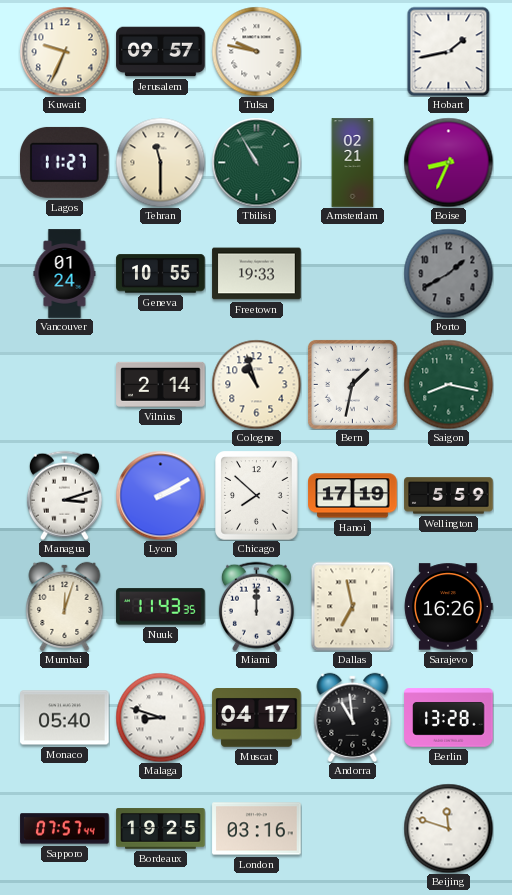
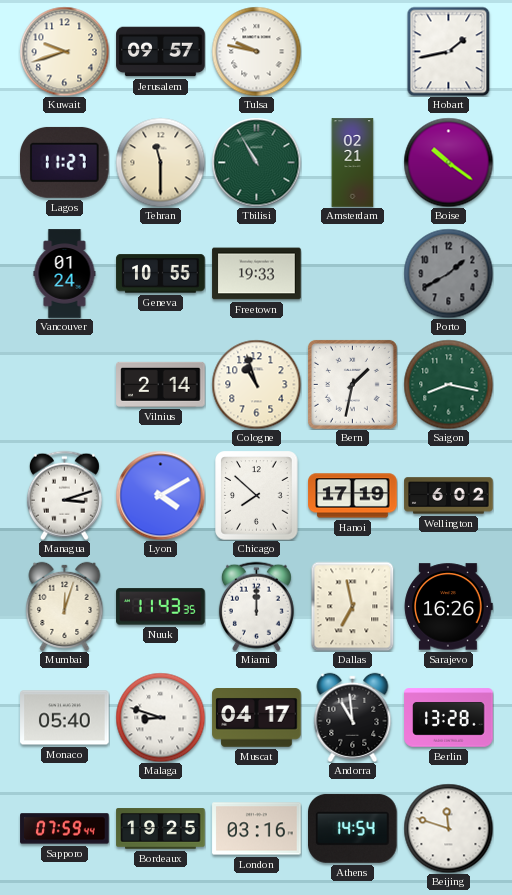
Kuwait: 9:34 -> 9:42
Boise: 8:34 -> 10:21
Lyon: 2:10 -> 4:10
Wellington: 5:59 -> 6:02
Sapporo: 07:57 -> 07:59
Athens: none -> 14:54
